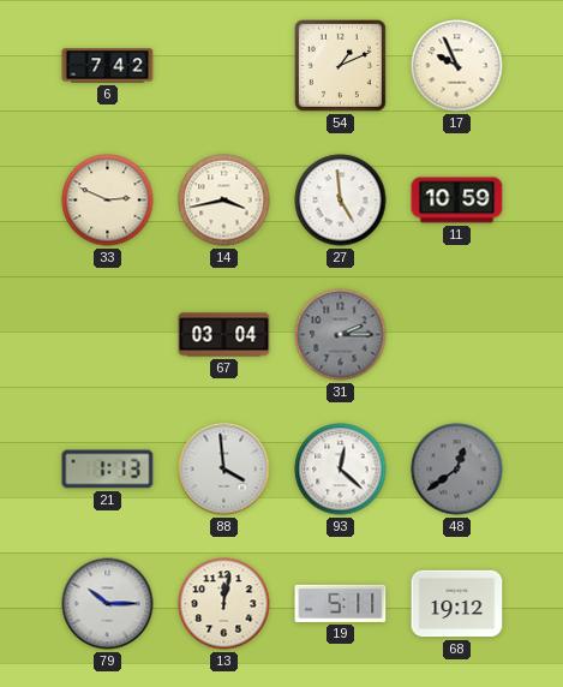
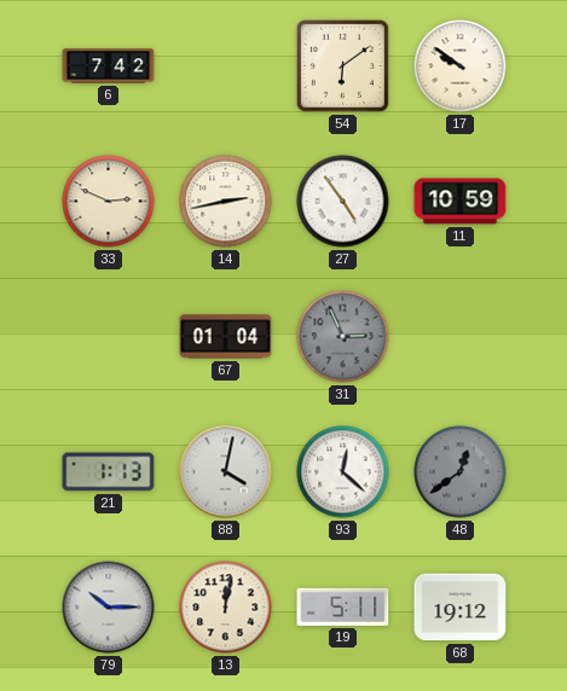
54: 1:11 -> 6:09
17: 9:56 -> 9:51
14: 3:43 -> 2:43
27: 4:59 -> 4:54
67: 03:04 -> 01:04
31: 2:15 -> 2:56
88: 3:59 -> 4:02
